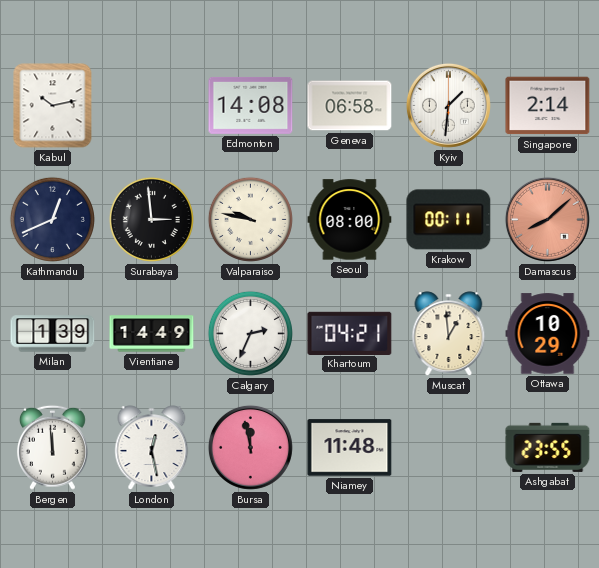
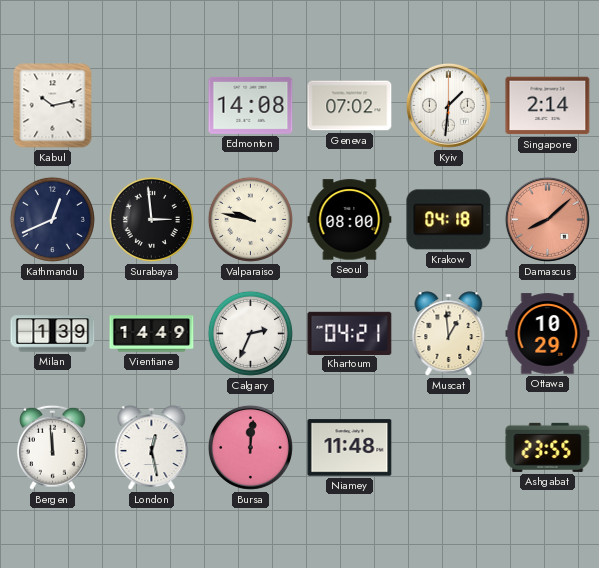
Geneva: 06:58 -> 07:02
Krakow: 00:11 -> 04:18
Bursa: 11:58 -> 12:01
